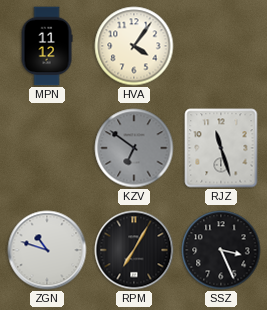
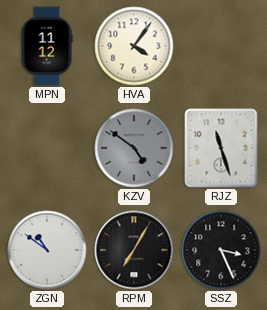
KZV: 6:51 -> 4:51
ZGN: 10:48 -> 10:51
